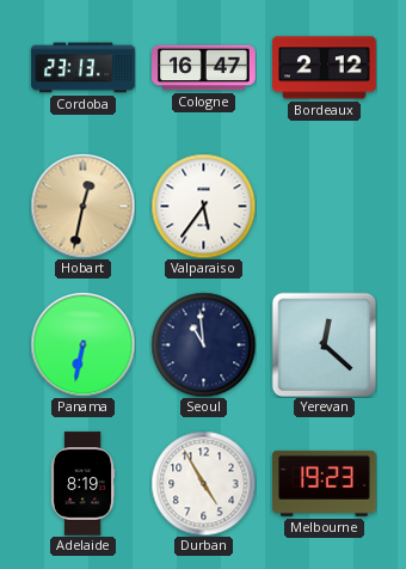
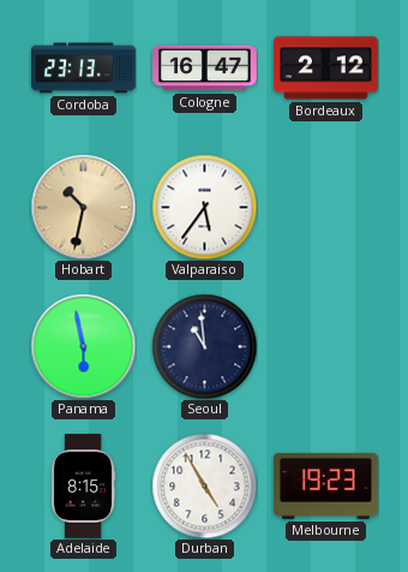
Hobart: 12:32 -> 10:32
Panama: 6:32 -> 5:58
Yerevan: 12:22 -> none
Adelaide: 8:19 -> 8:15
